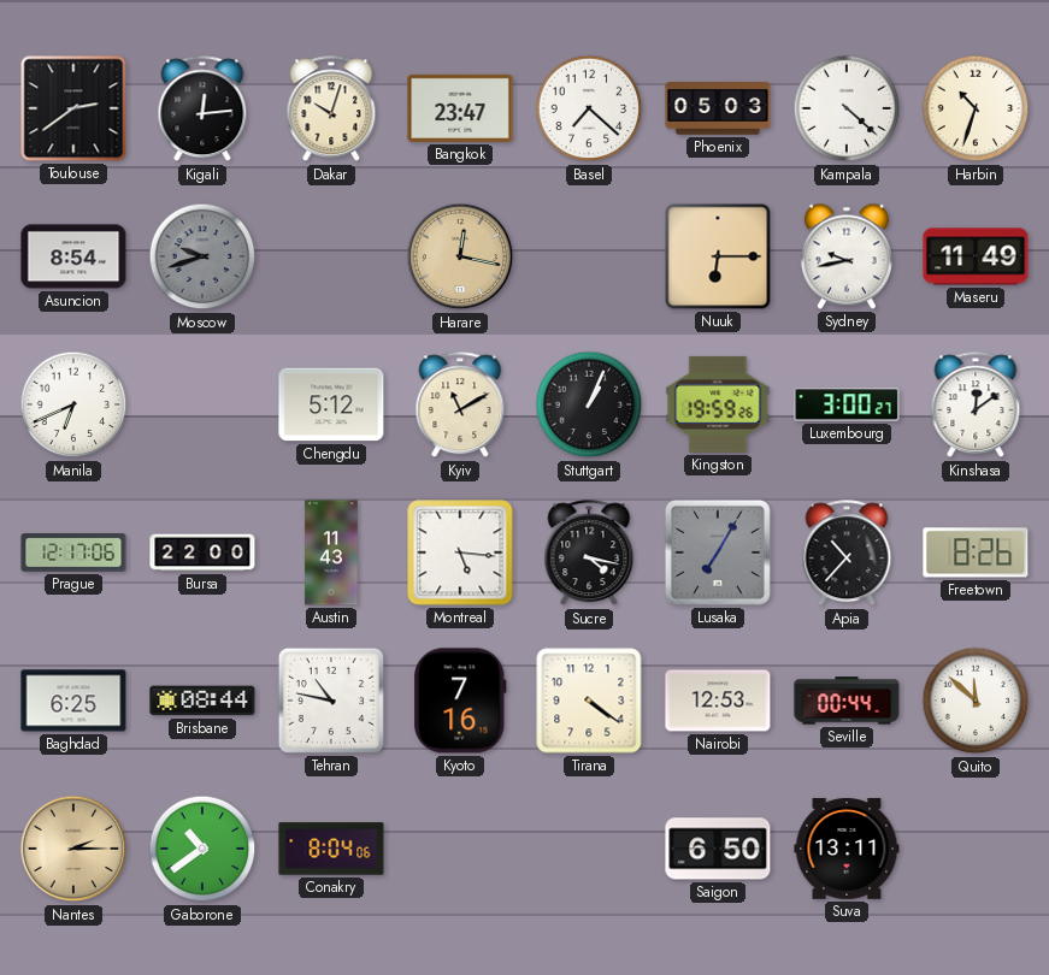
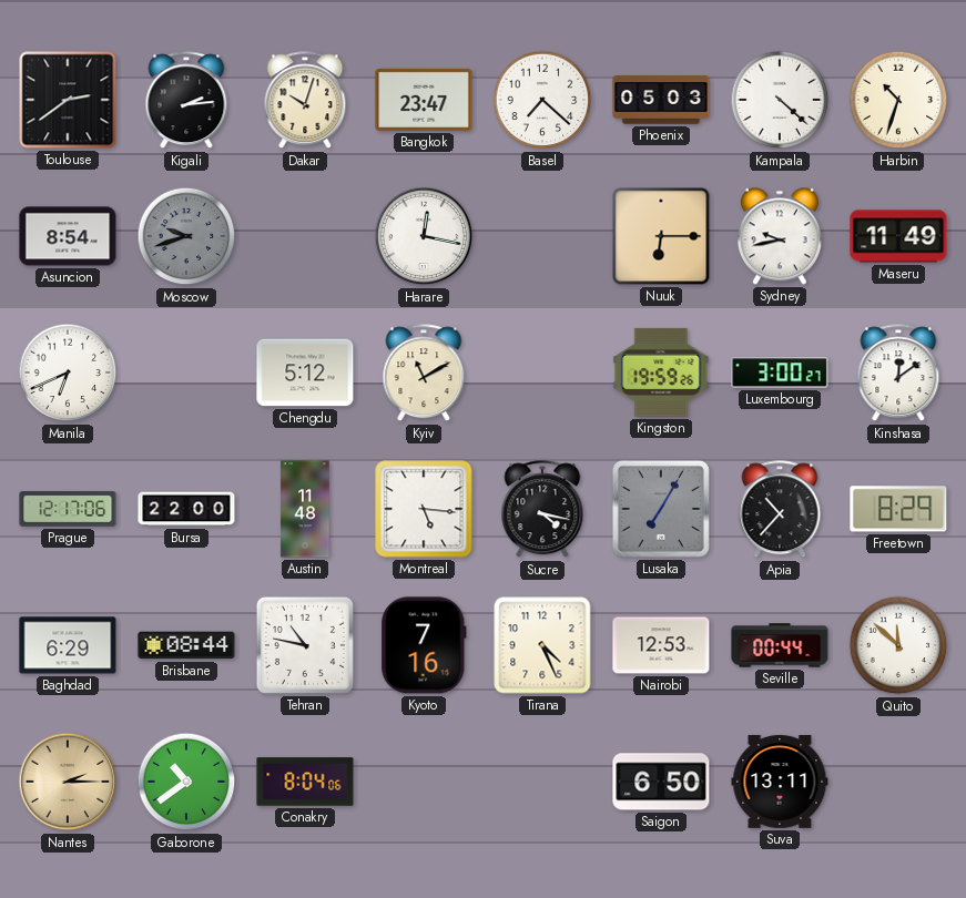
Kigali: 12:14 -> 2:14
Harare dial: champagne -> white
Stuttgart: 1:04 -> none
Austin: 11:43 -> 11:48
Freetown: 8:26 -> 8:29
Baghdad: 6:25 -> 6:29
Tirana: 4:21 -> 4:26
